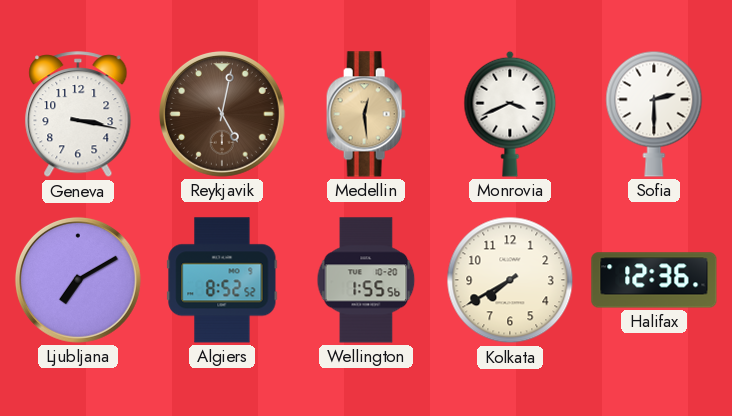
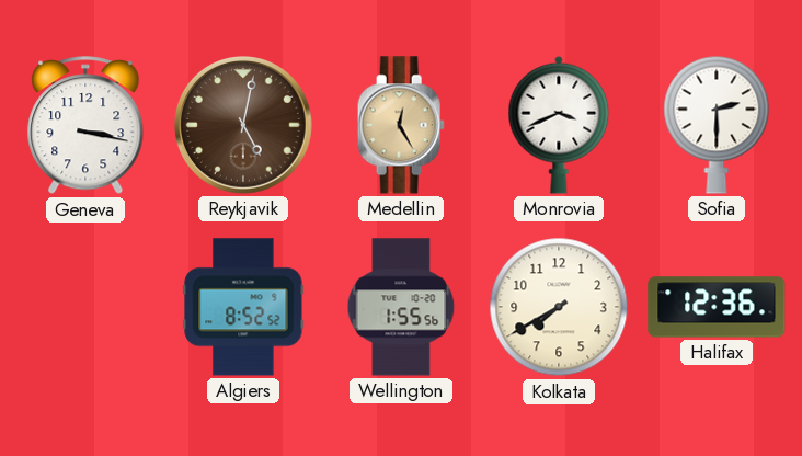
Medellin: 12:29 -> 12:25
Ljubljana: 7:10 -> none
